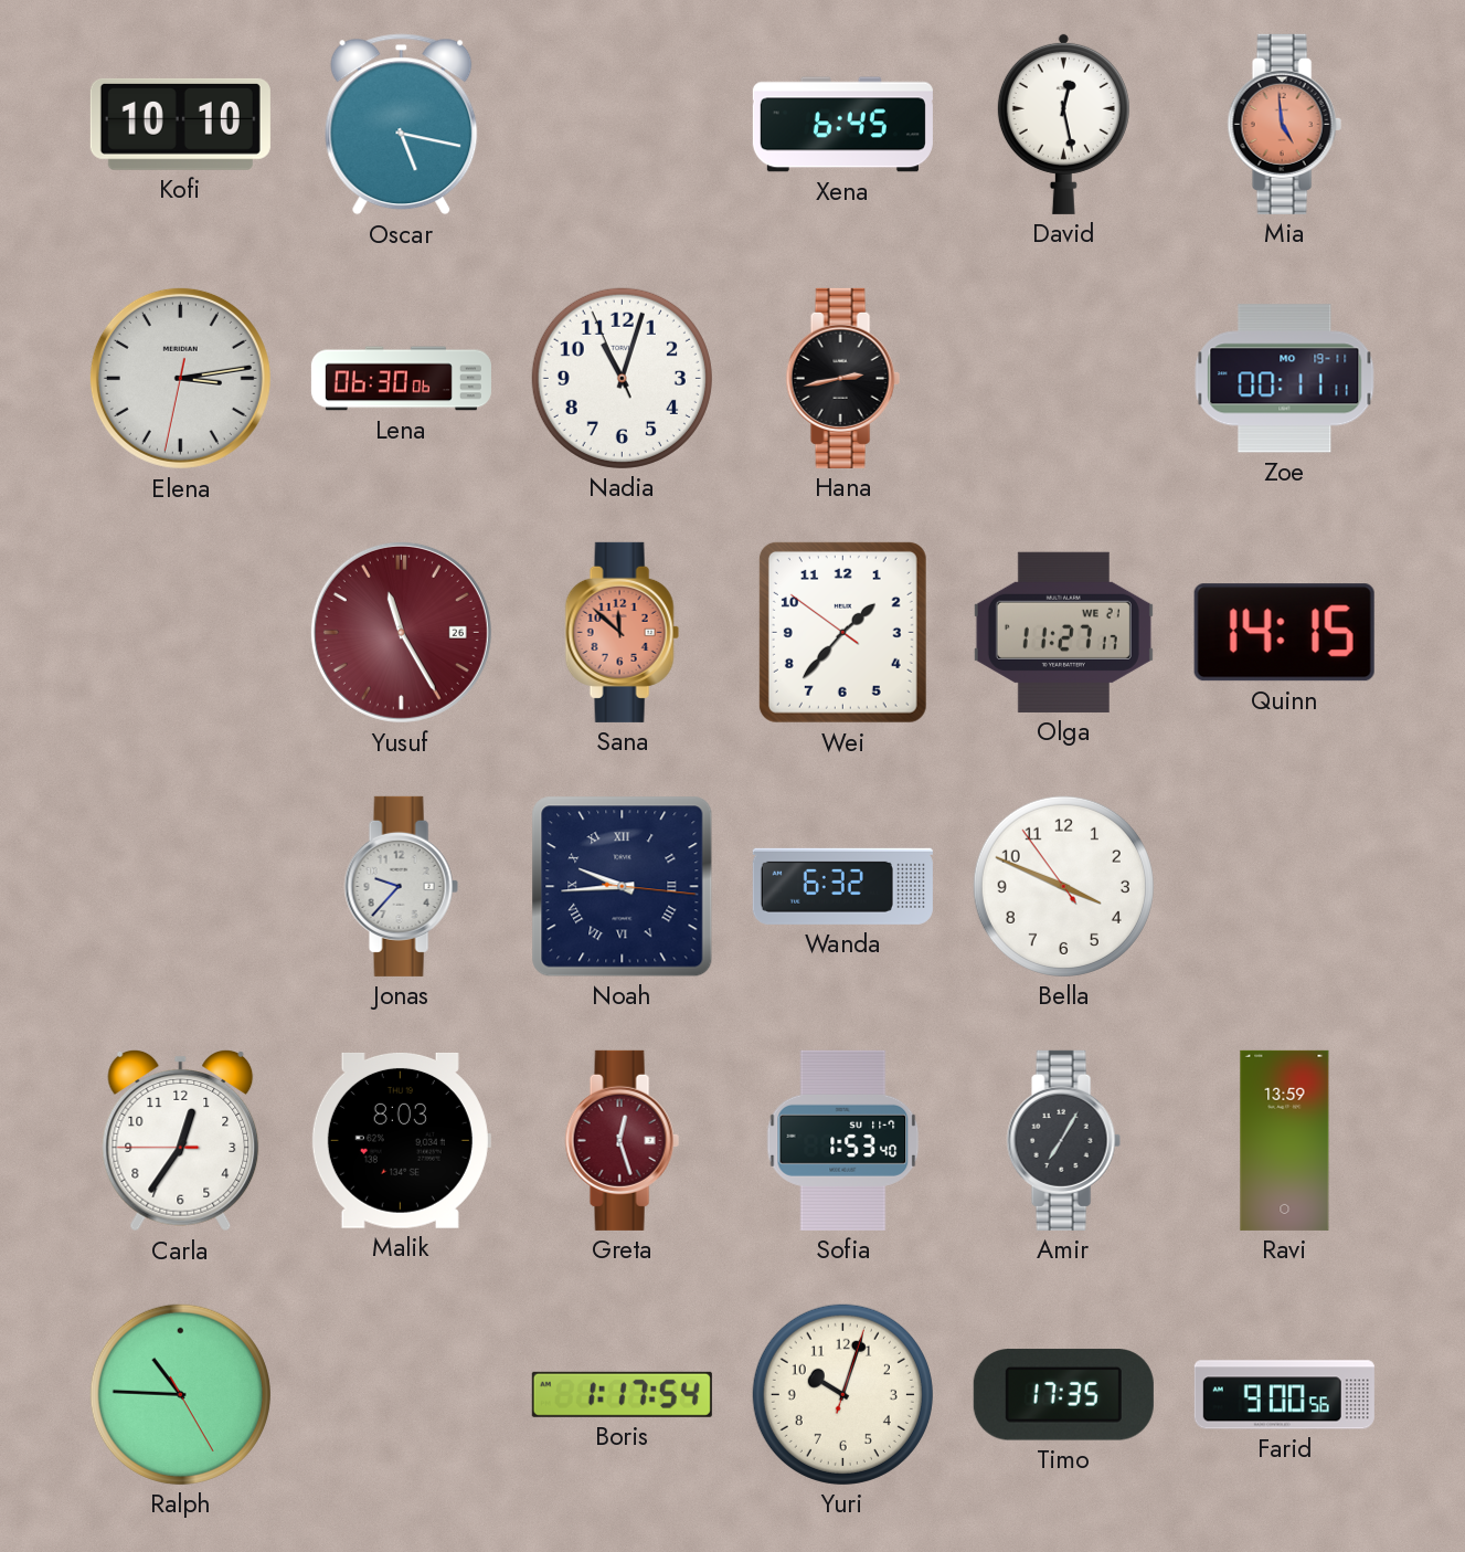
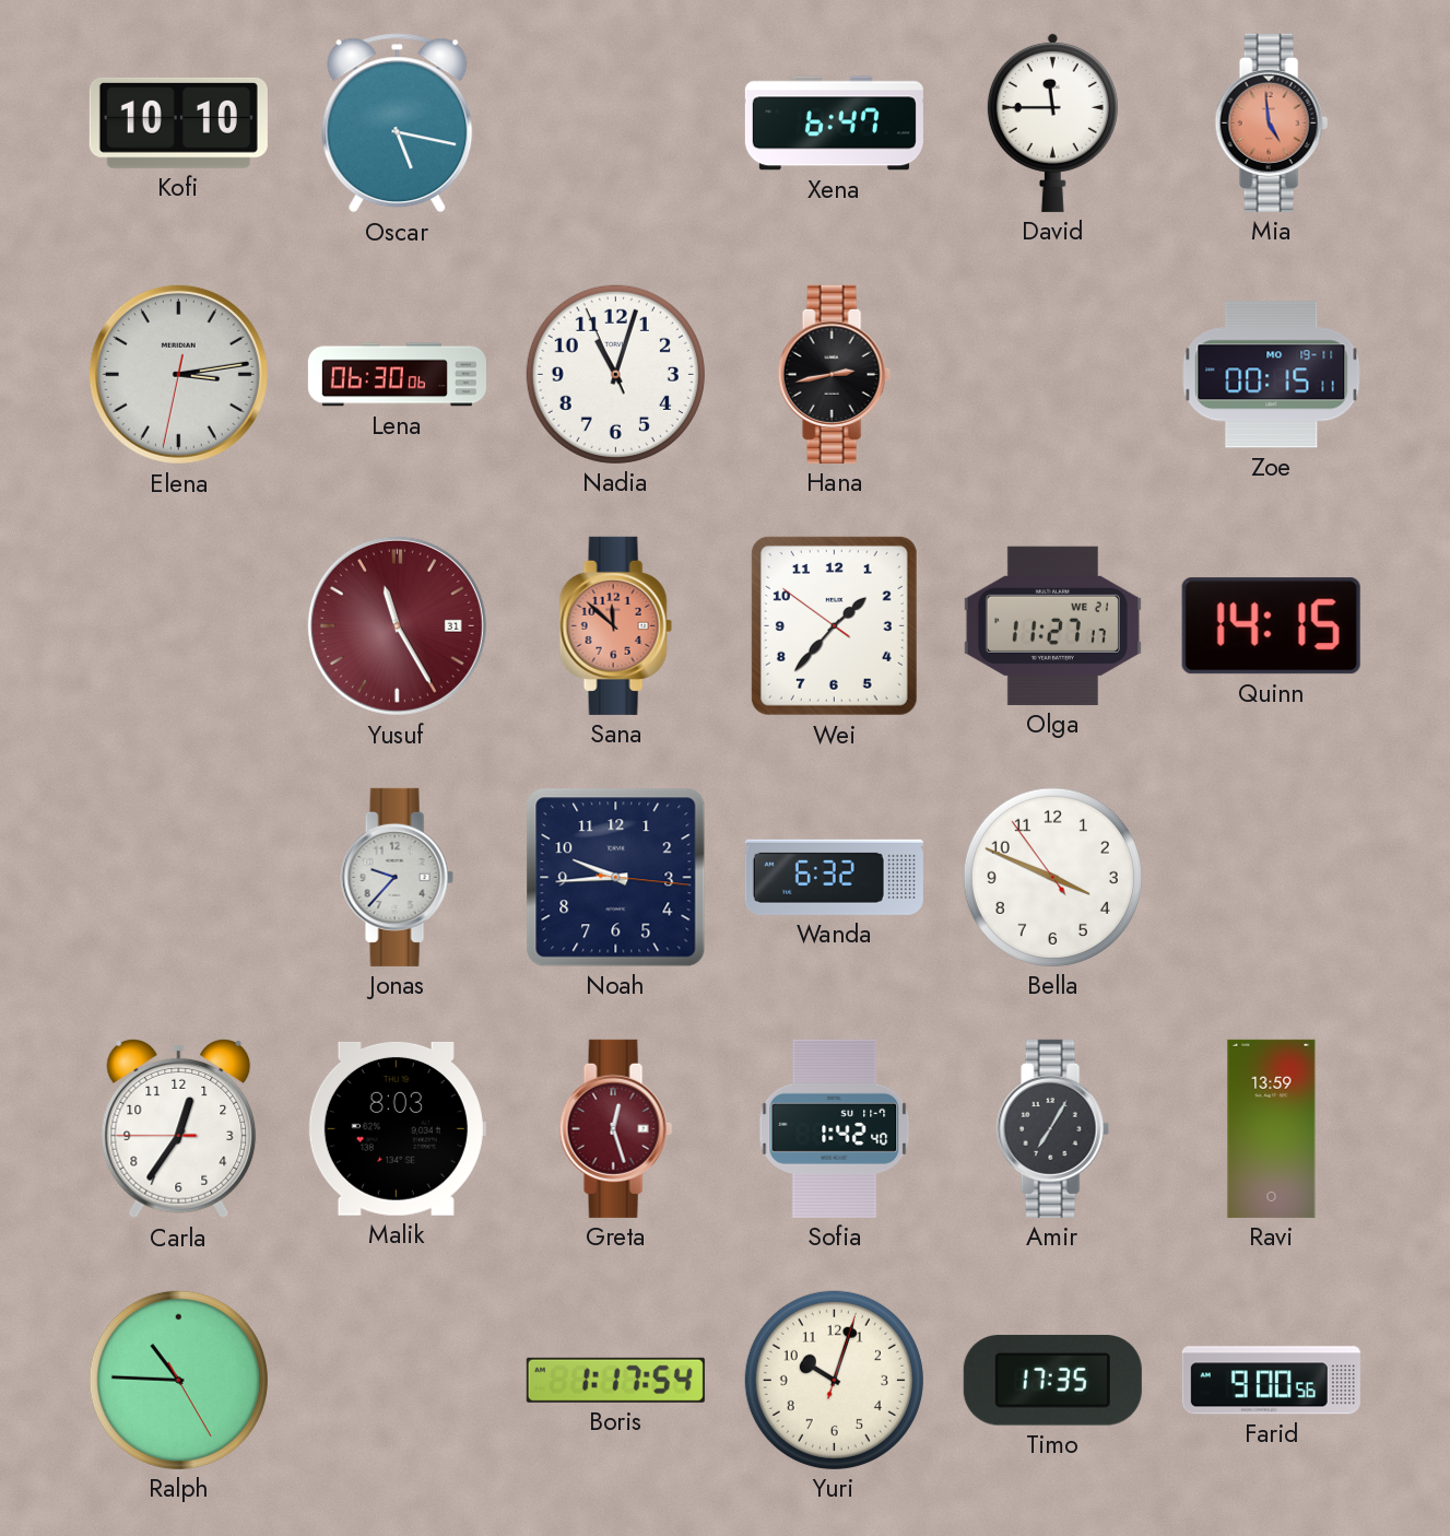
Xena: 6:45 -> 6:47
David: 12:28 -> 11:45
Zoe: 00:11 -> 00:15
Yusuf date: 26 -> 31
Noah numerals: Roman -> Arabic
Sofia: 1:53 -> 1:42
